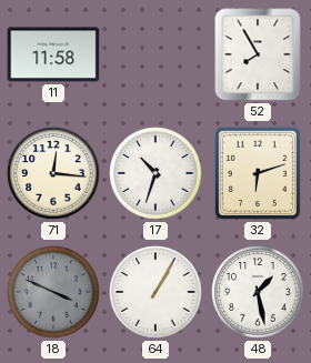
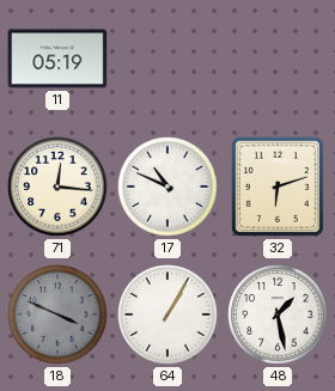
11: 11:58 -> 05:19
52: 7:55 -> none
17: 10:33 -> 10:49
